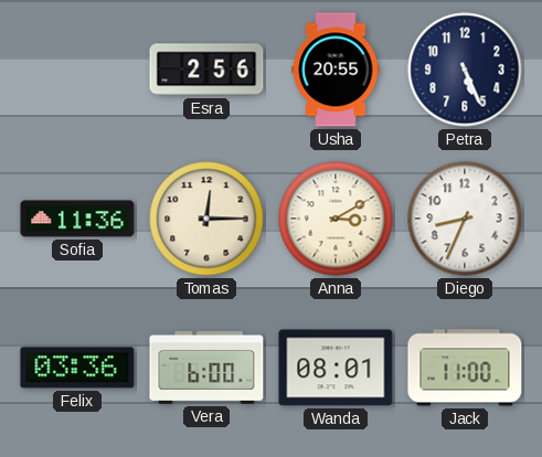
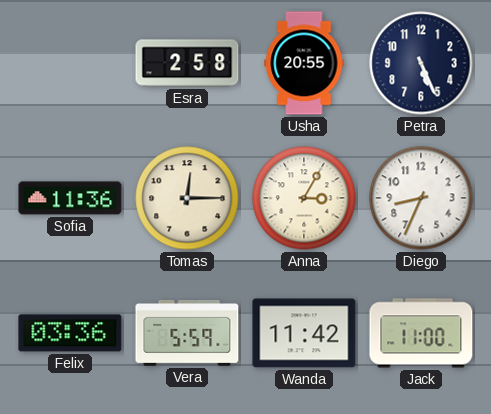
Esra: 2:56 -> 2:58
Anna: 3:10 -> 3:05
Vera: 6:00 -> 5:59
Wanda: 08:01 -> 11:42
